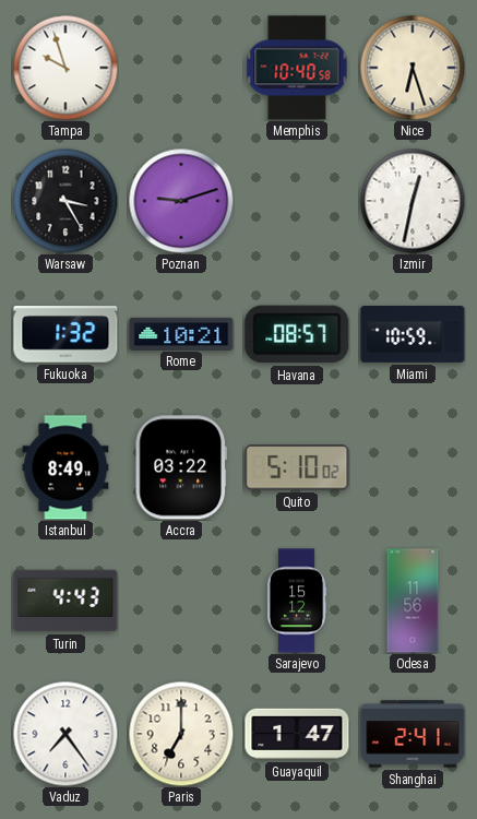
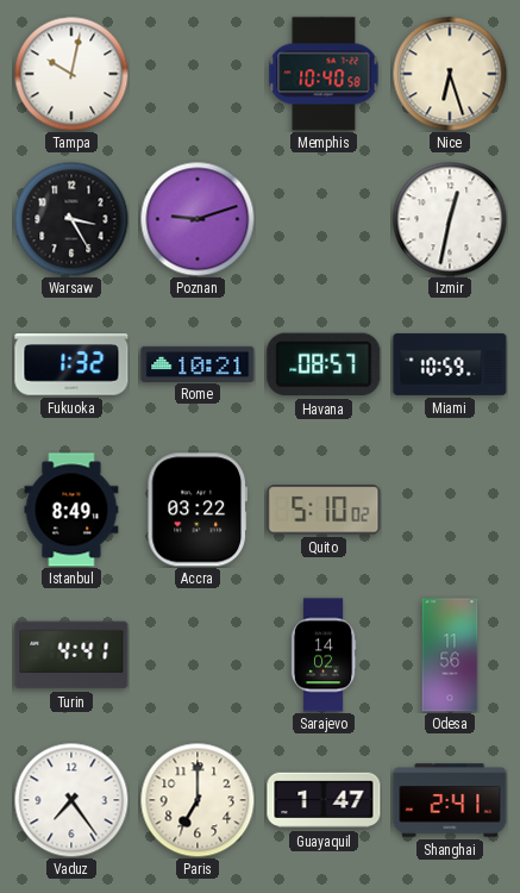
Tampa: 9:57 -> 10:02
Turin: 4:43 -> 4:41
Sarajevo: 15:12 -> 14:02
